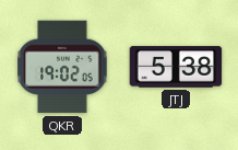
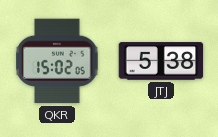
QKR: 19:02 -> 15:02
